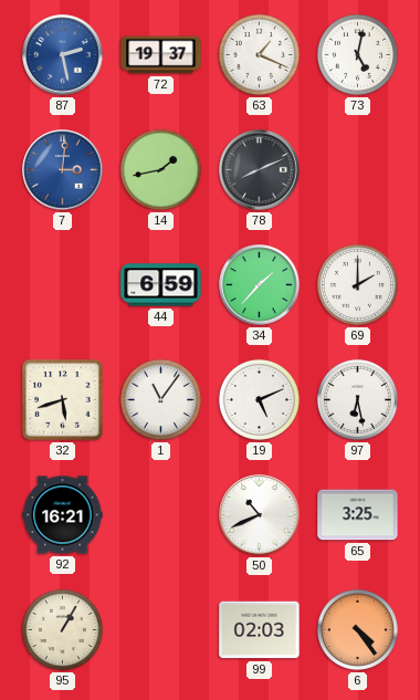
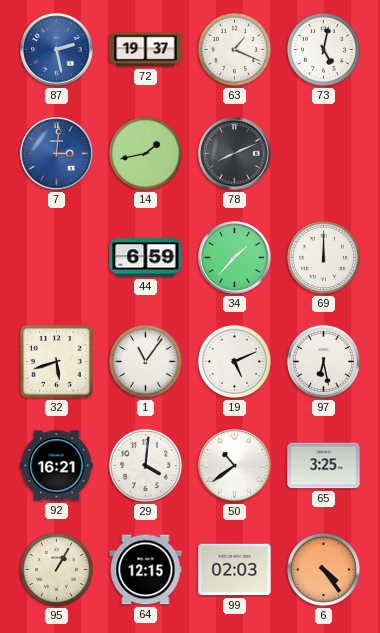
69: 2:00 -> 12:00
29: none -> 4:01
50: 10:41 -> 10:39
64: none -> 12:15
